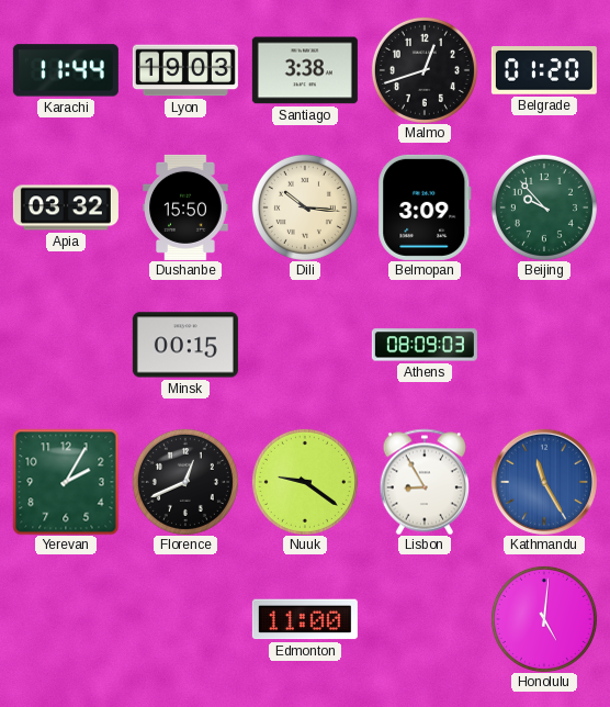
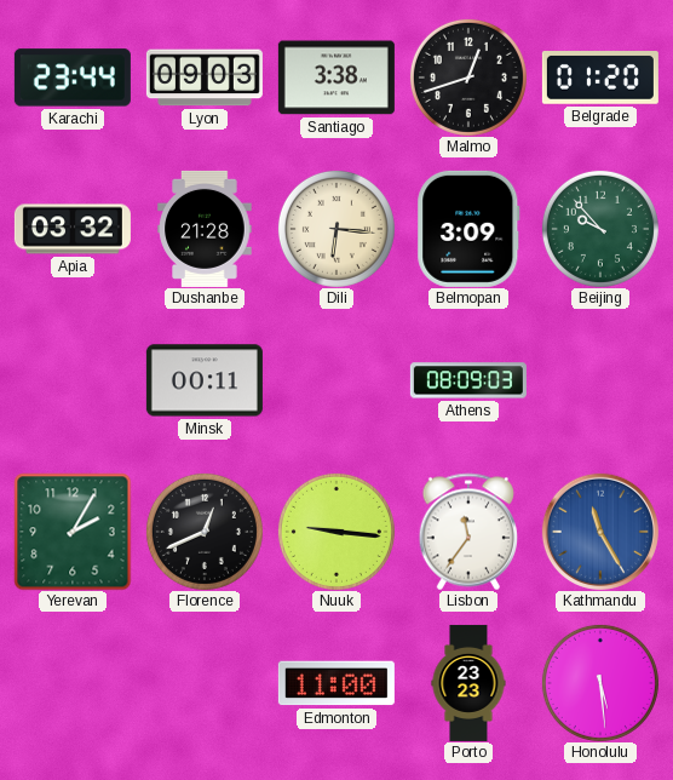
Karachi: 11:44 -> 23:44
Lyon: 19:03 -> 09:03
Dushanbe: 15:50 -> 21:28
Dili: 10:16 -> 6:16
Minsk: 00:15 -> 00:11
Nuuk: 9:21 -> 9:16
Lisbon: 8:55 -> 11:36
Porto: none -> 23:23
Honolulu: 5:01 -> 5:29
